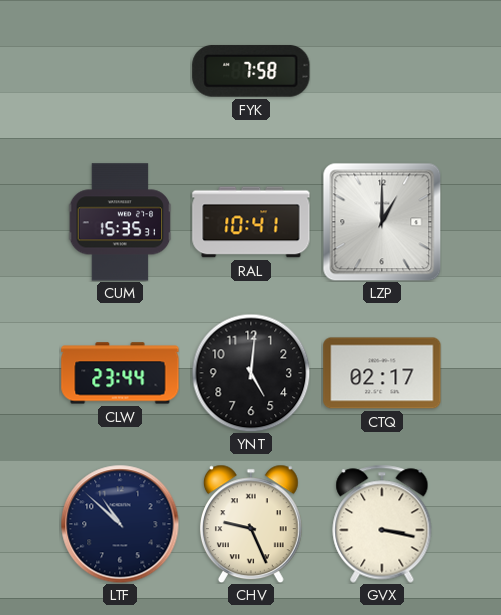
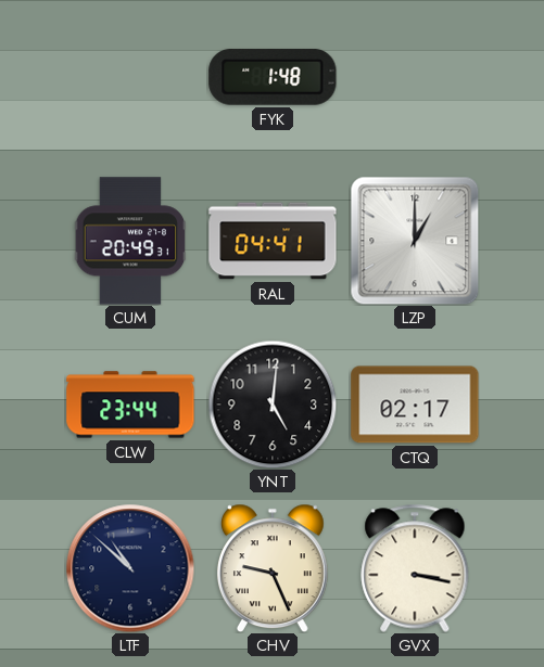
FYK: 7:58 -> 1:48
CUM: 15:35 -> 20:49
RAL: 10:41 -> 04:41
